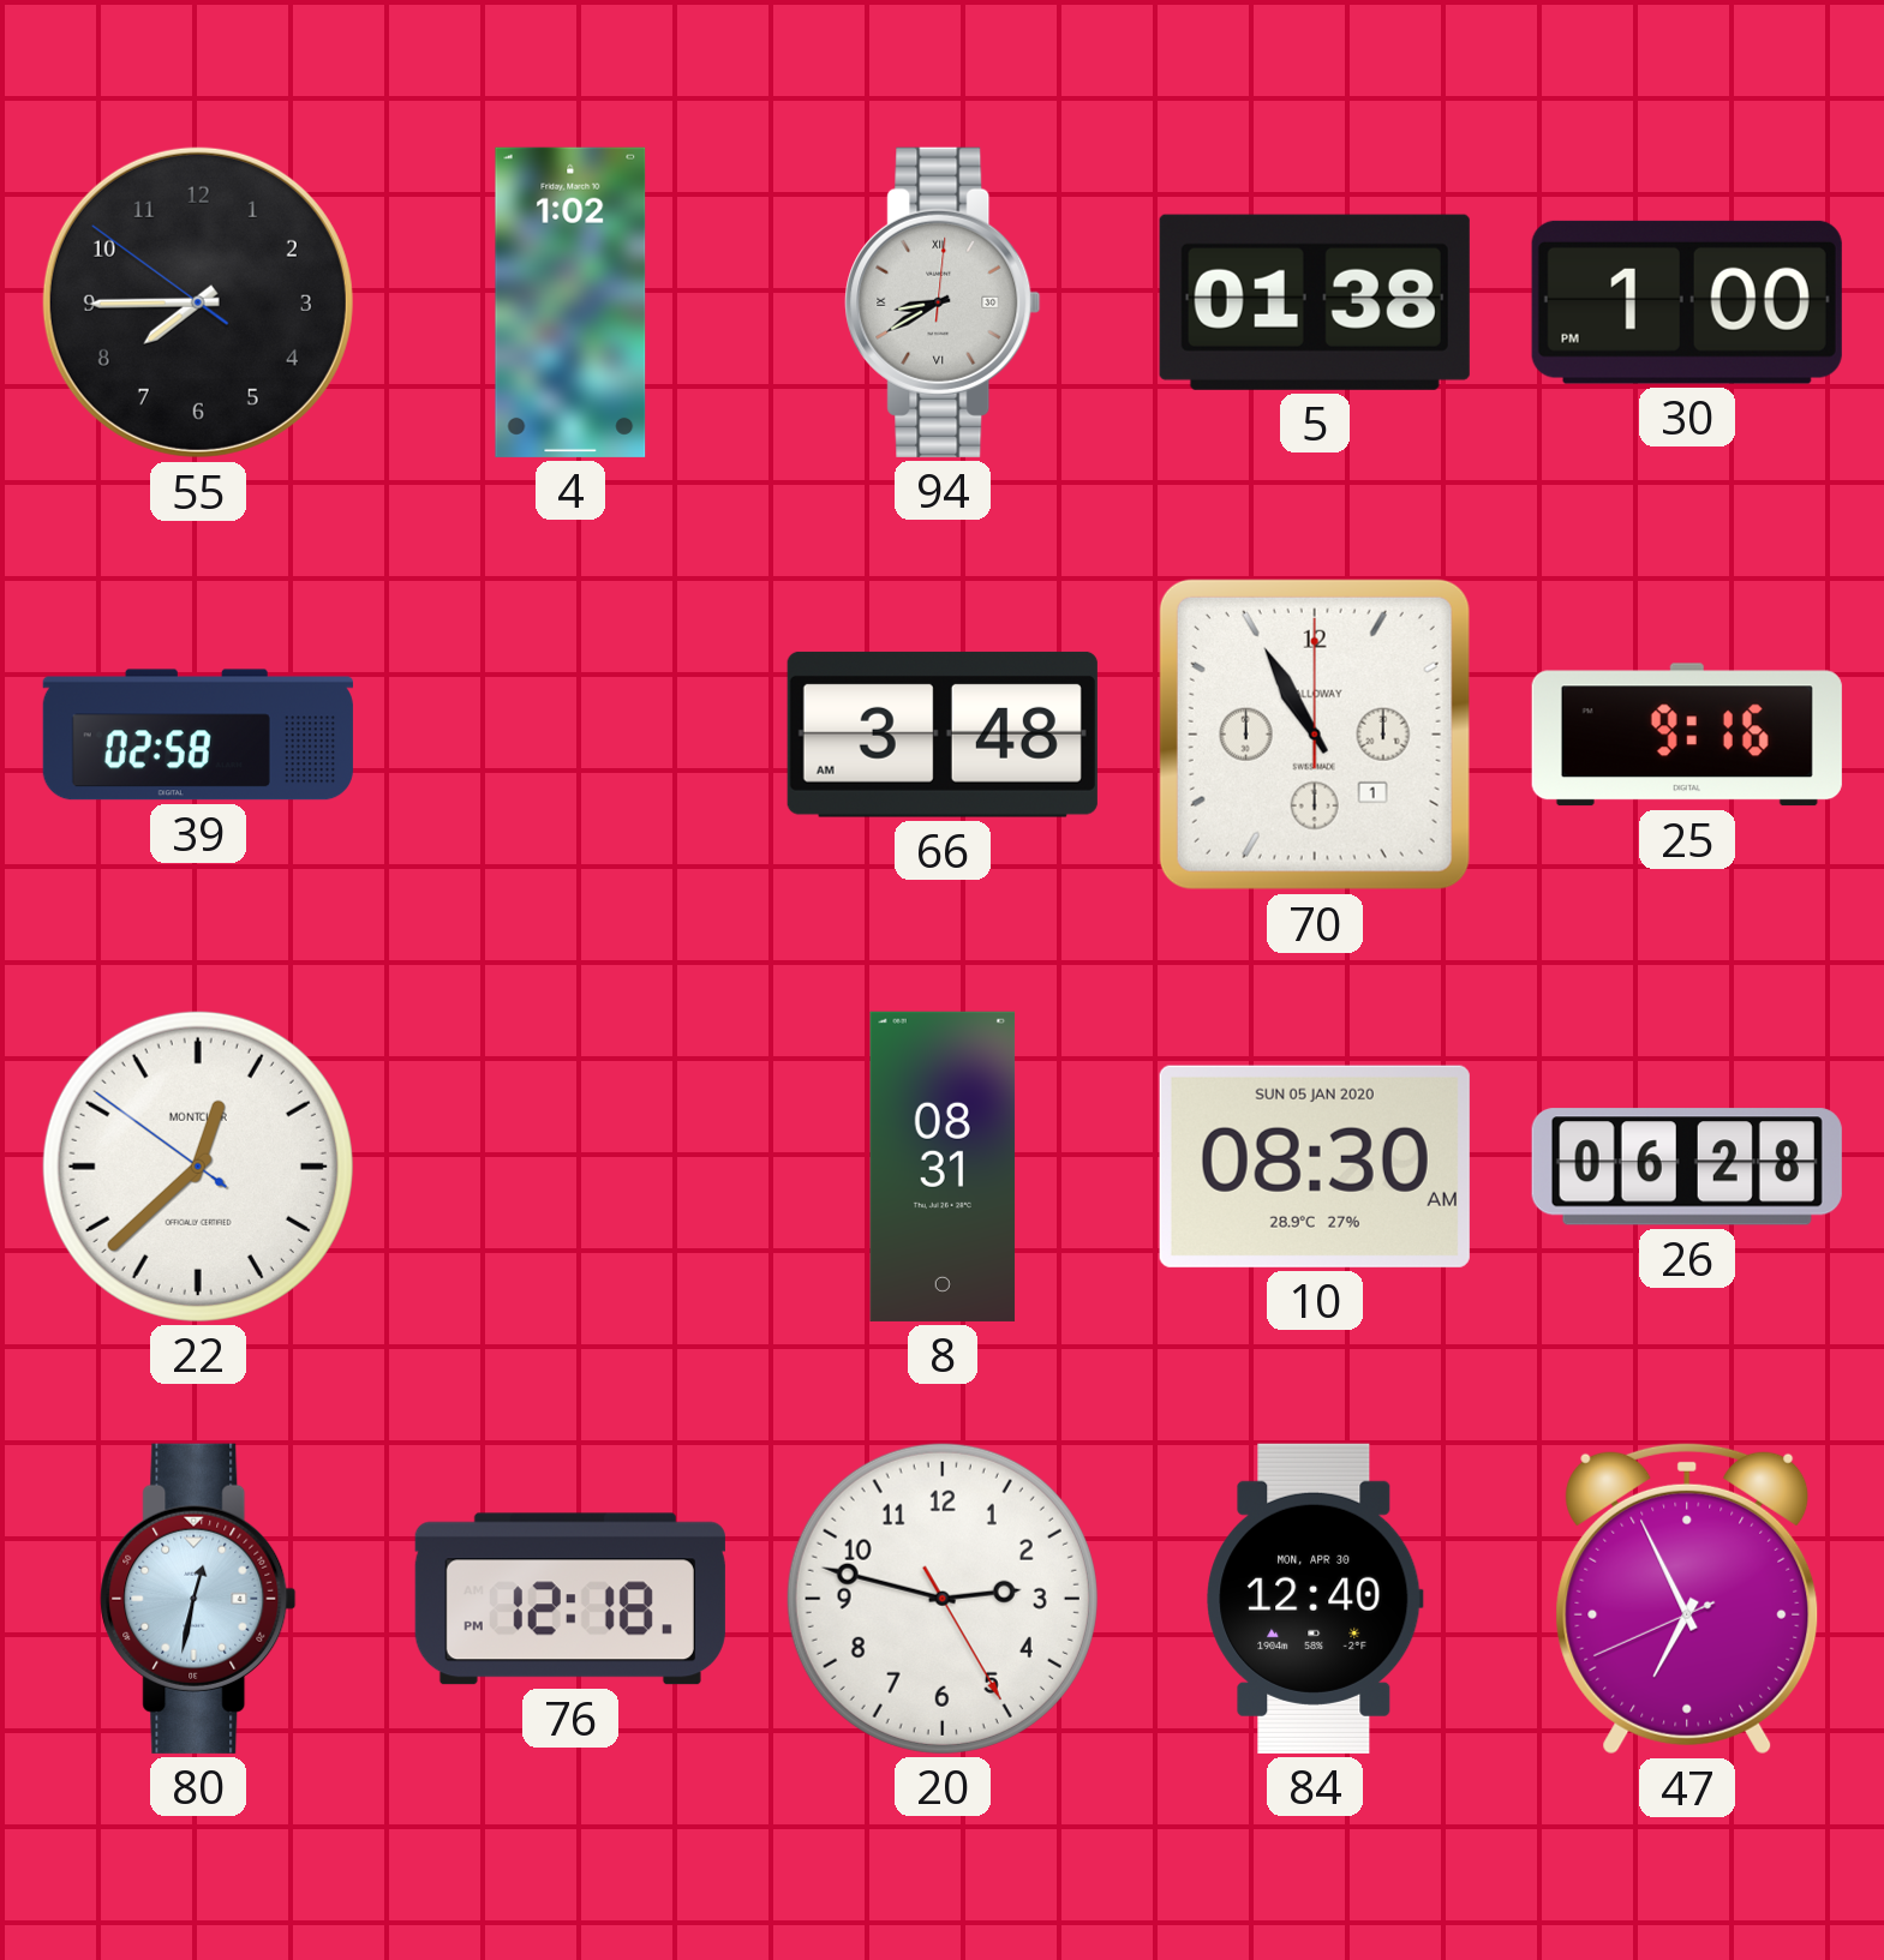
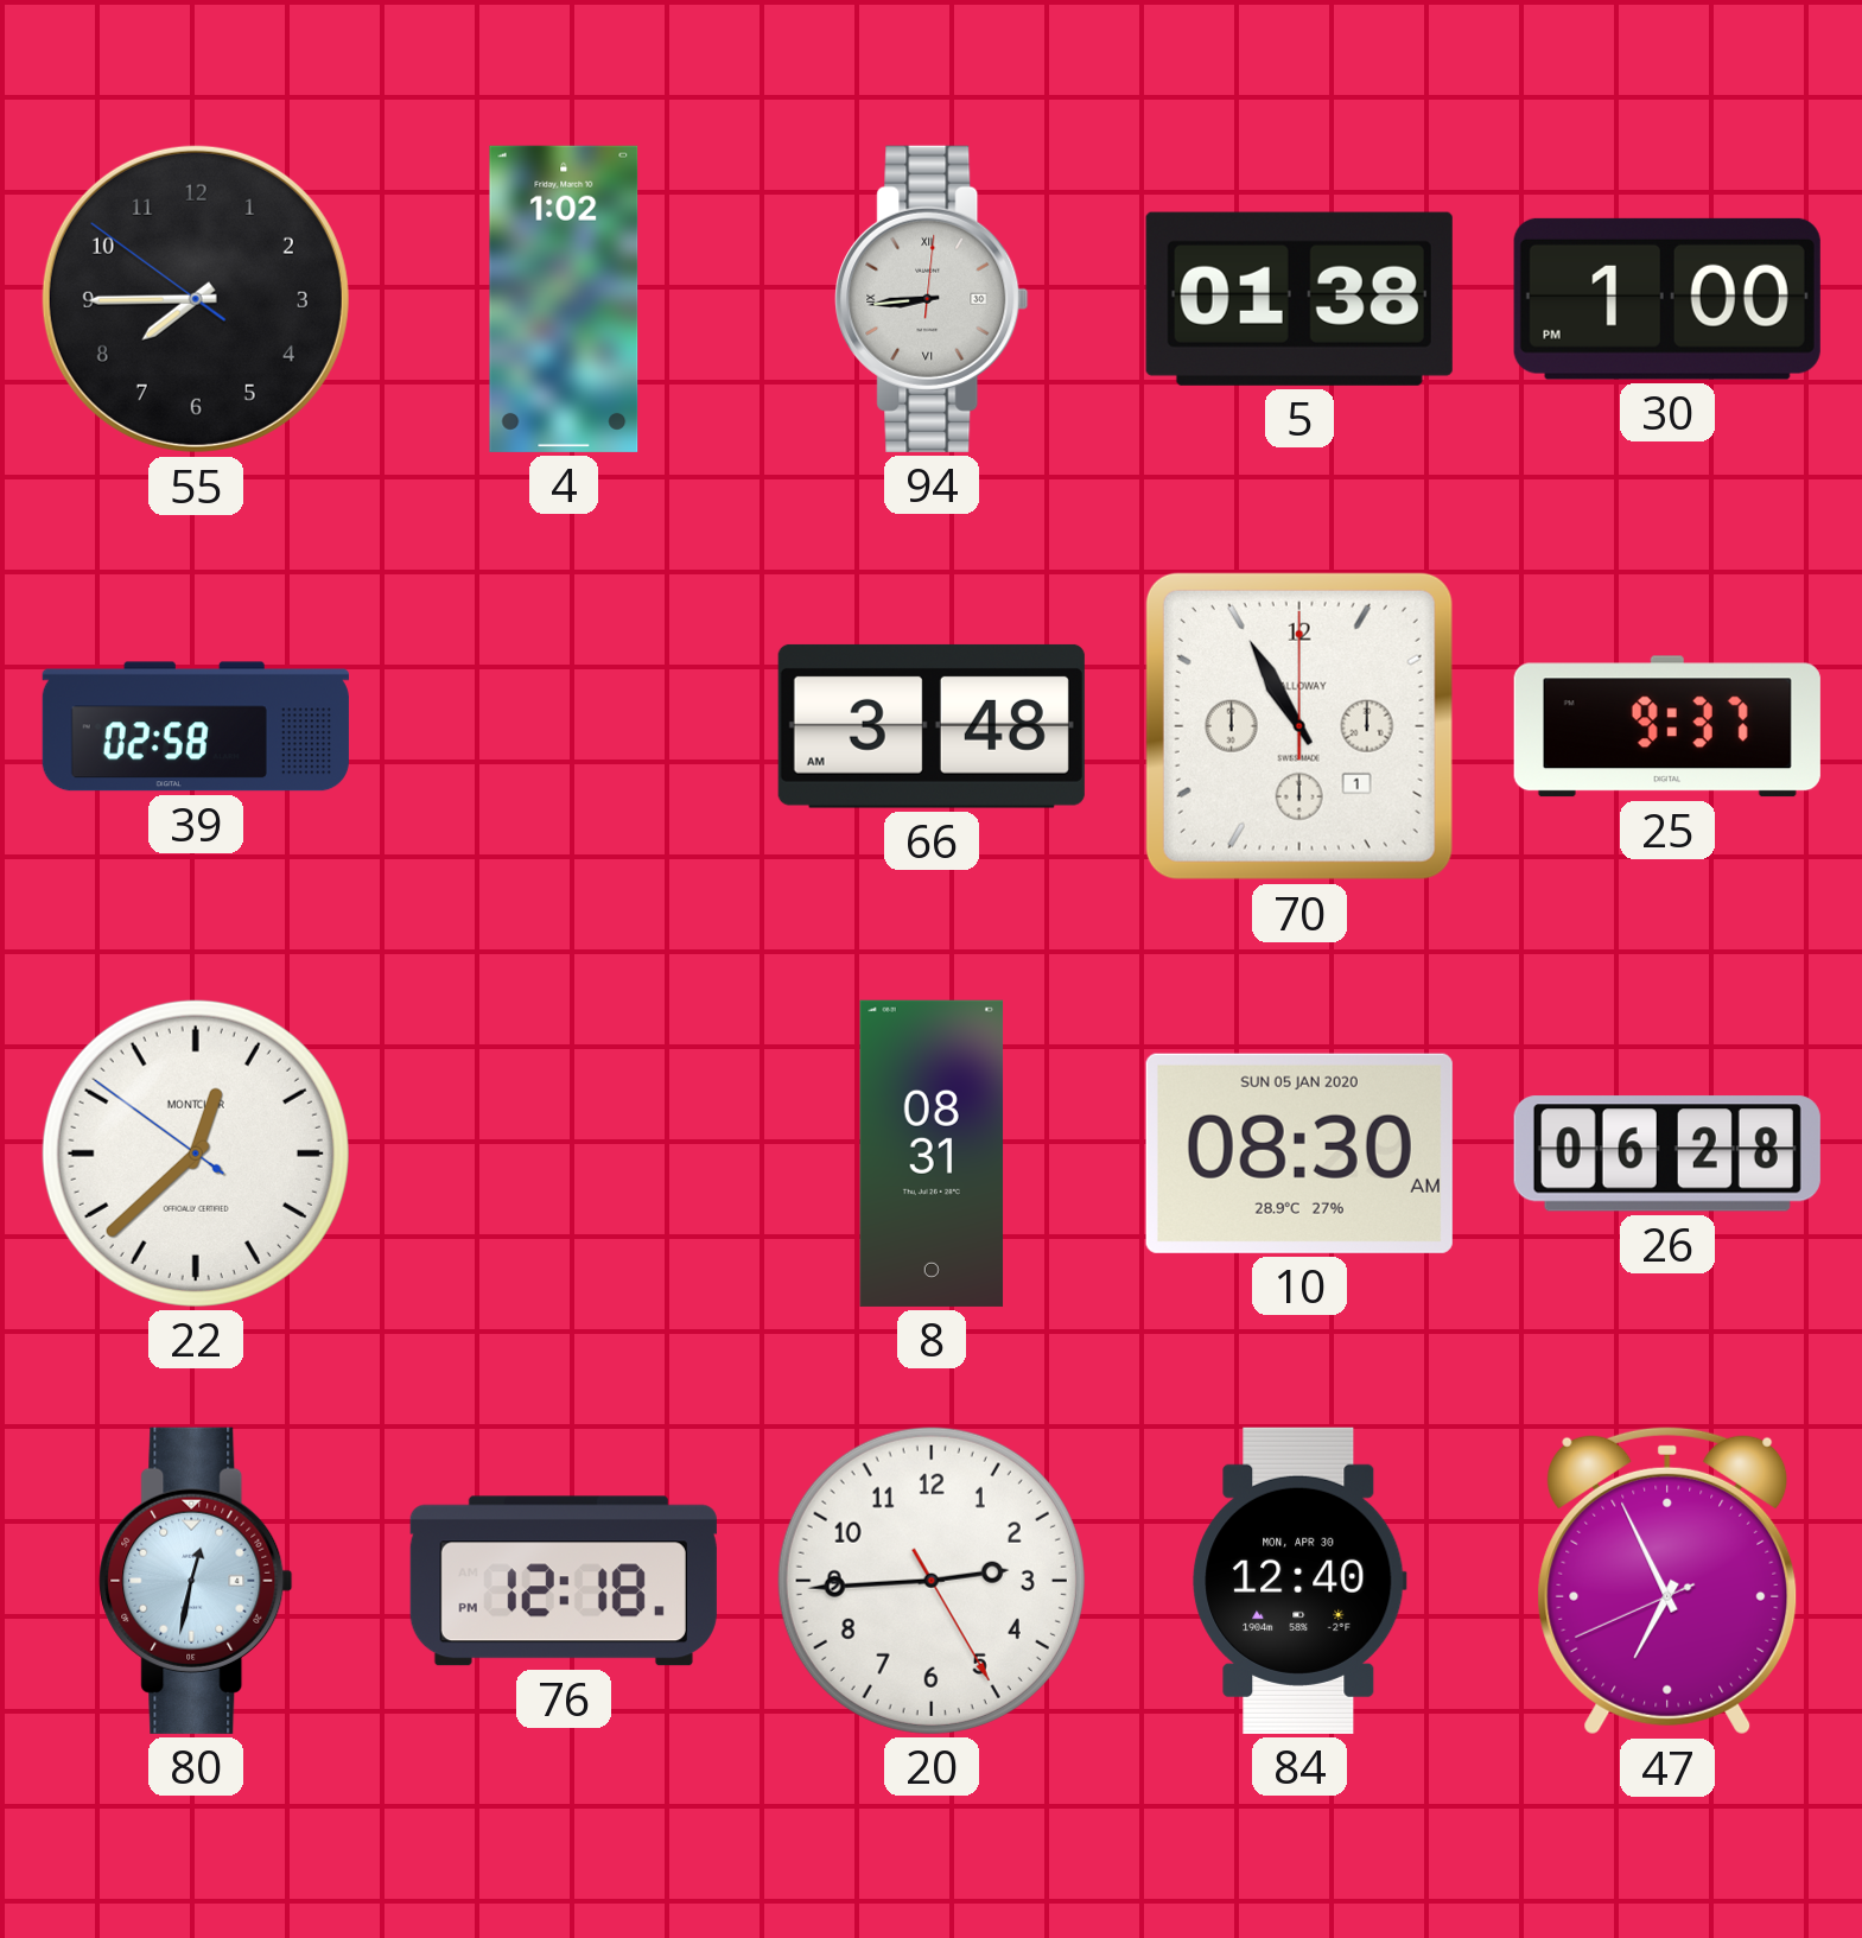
94: 8:40 -> 8:44
25: 9:16 -> 9:37
20: 2:47 -> 2:44
